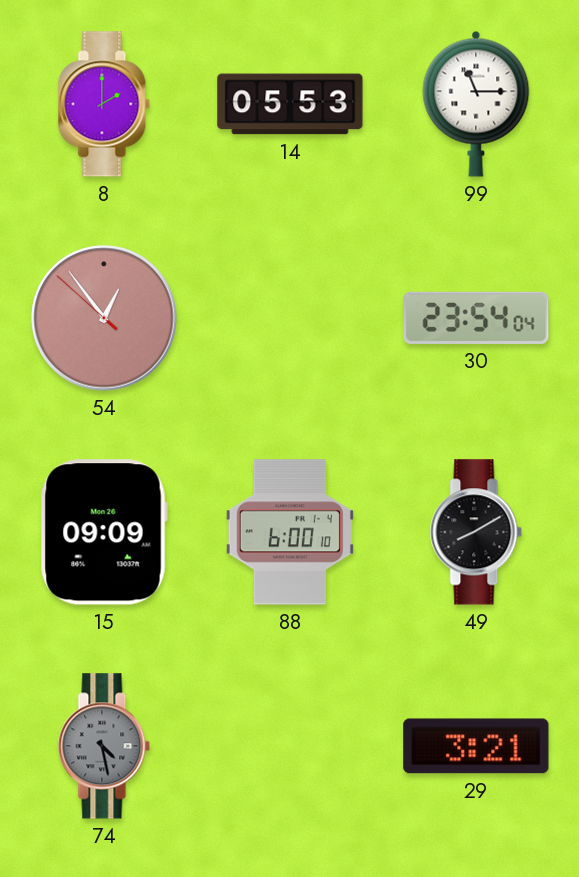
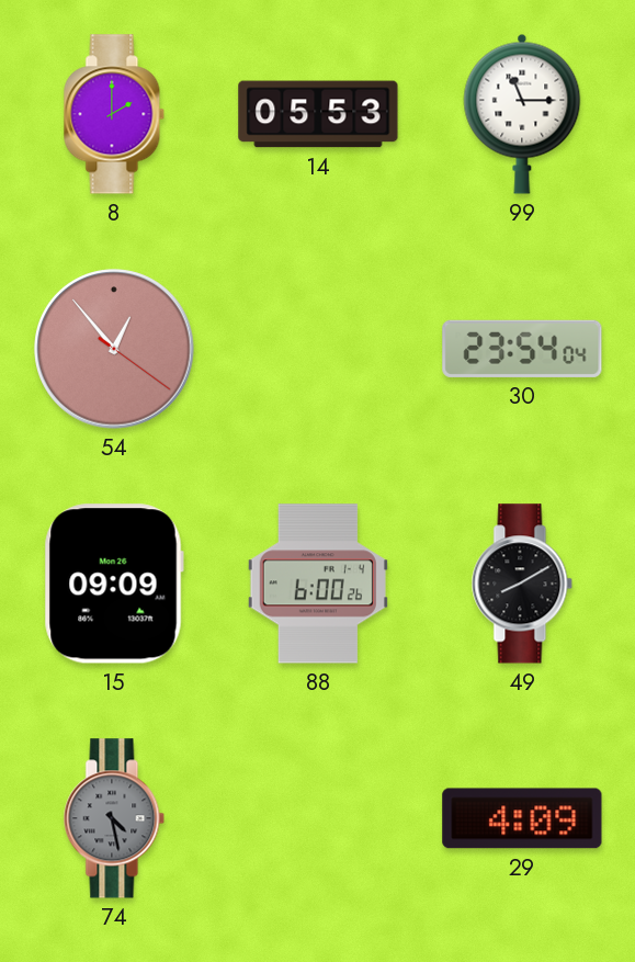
54: 12:53:52 -> 12:53:21
88: 6:00:10 -> 6:00:26
29: 3:21 -> 4:09
